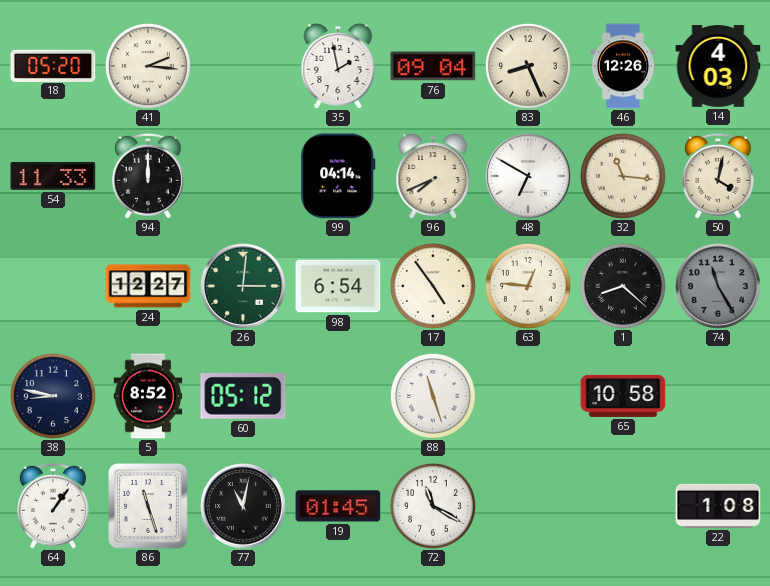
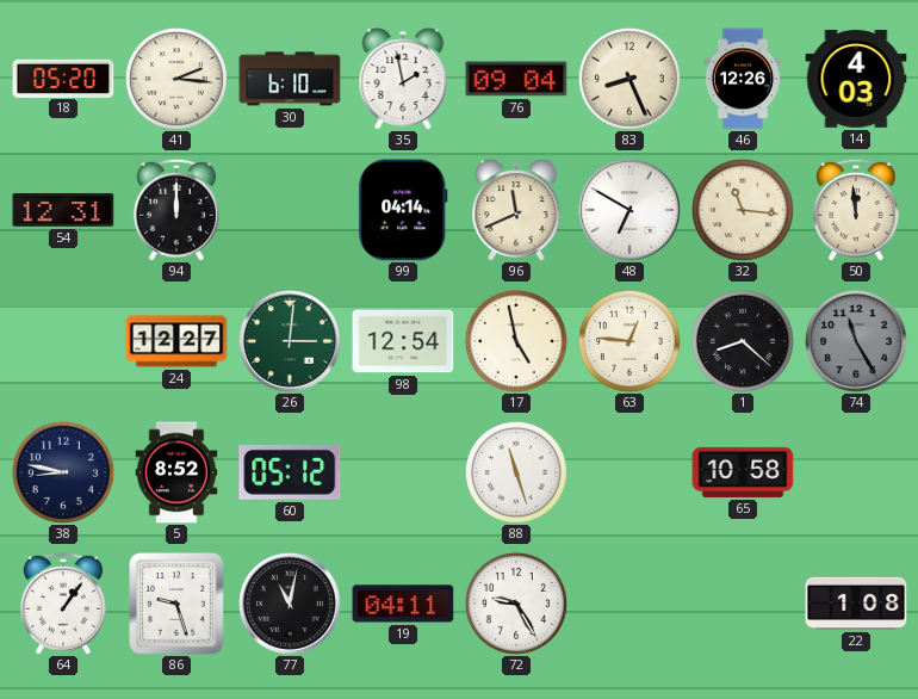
30: none -> 6:10
54: 11:33 -> 12:31
96: 7:41 -> 11:41
50: 4:02 -> 11:59
98: 6:54 -> 12:54
17: 4:54 -> 4:58
86: 11:27 -> 9:27
19: 01:45 -> 04:11
72: 11:20 -> 9:25
